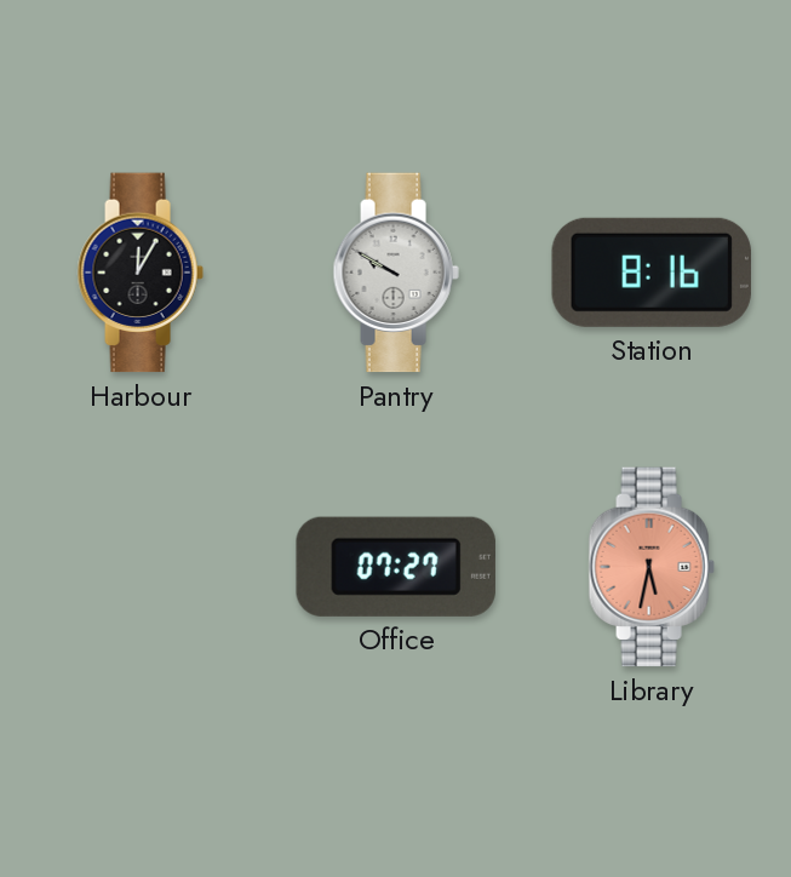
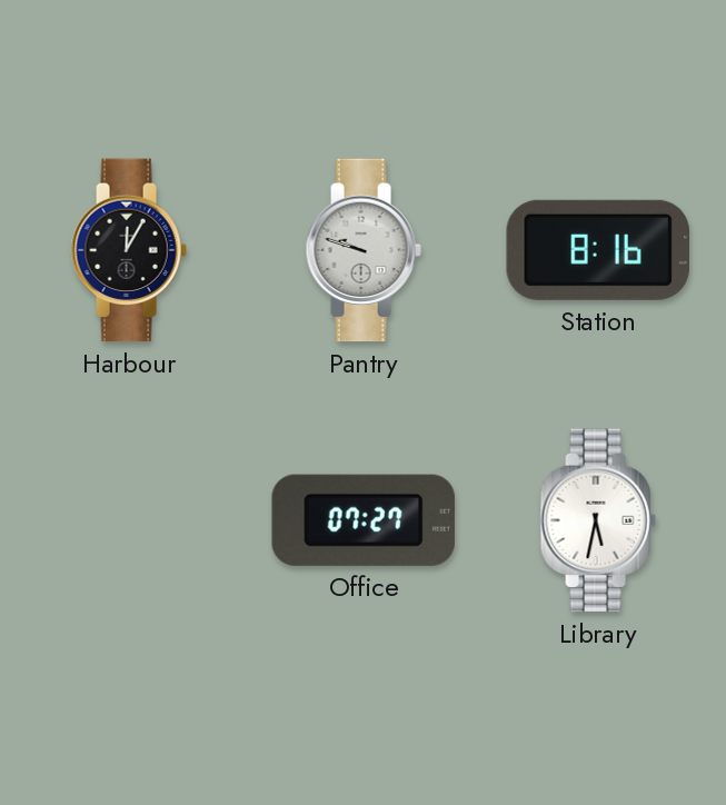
Pantry: 9:50 -> 9:48
Library dial: salmon -> white
